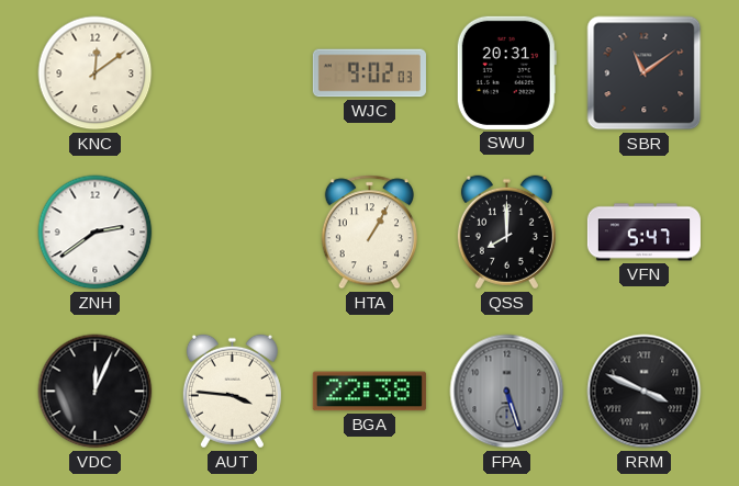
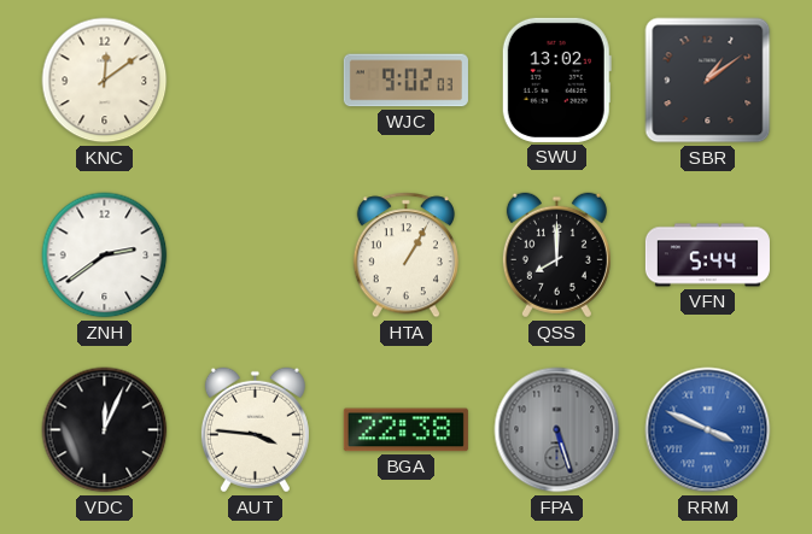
SWU: 20:31 -> 13:02
SBR: 11:09 -> 1:09
VFN: 5:47 -> 5:44
RRM dial: black -> blue
